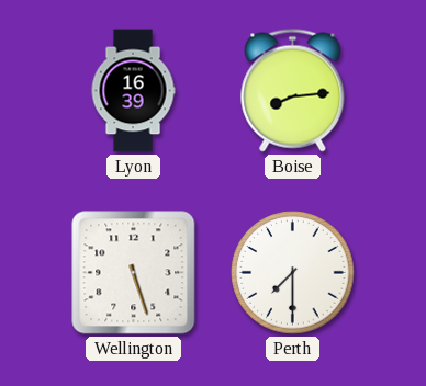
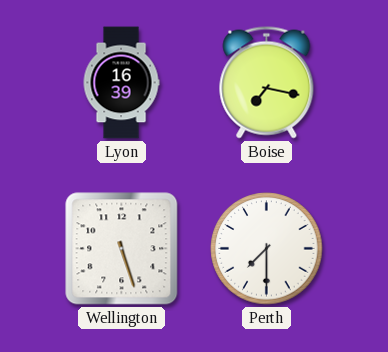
Boise: 8:14 -> 7:17
